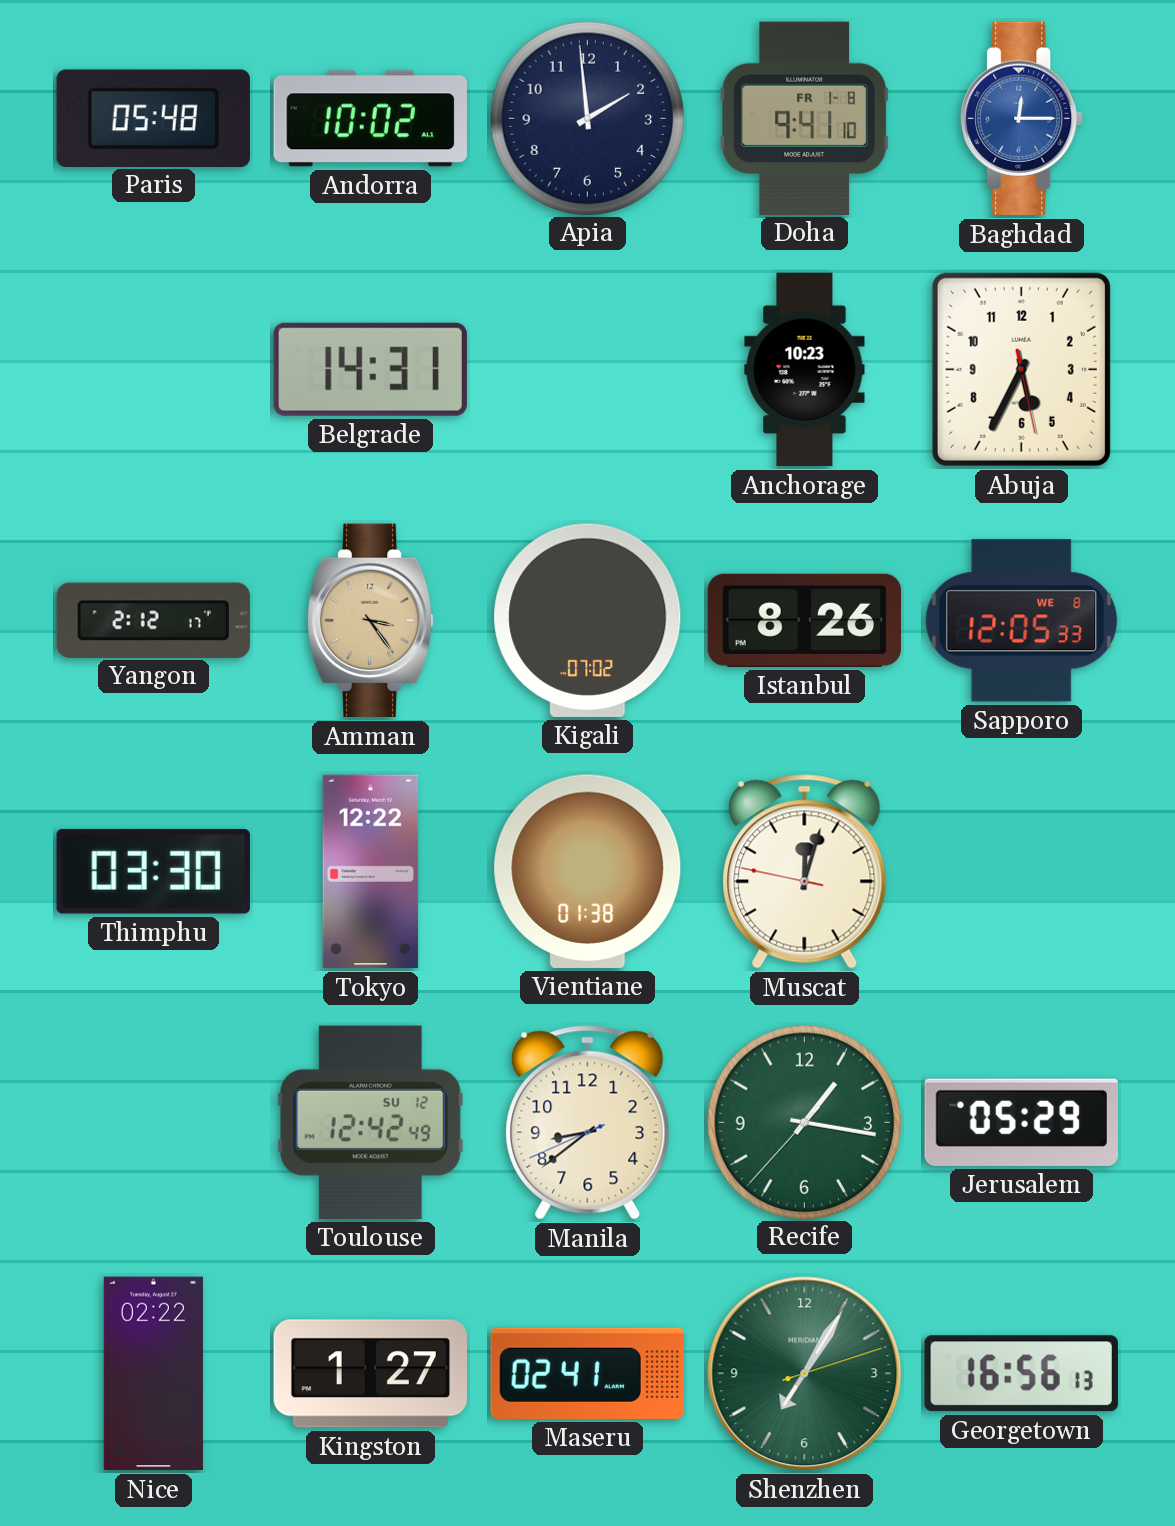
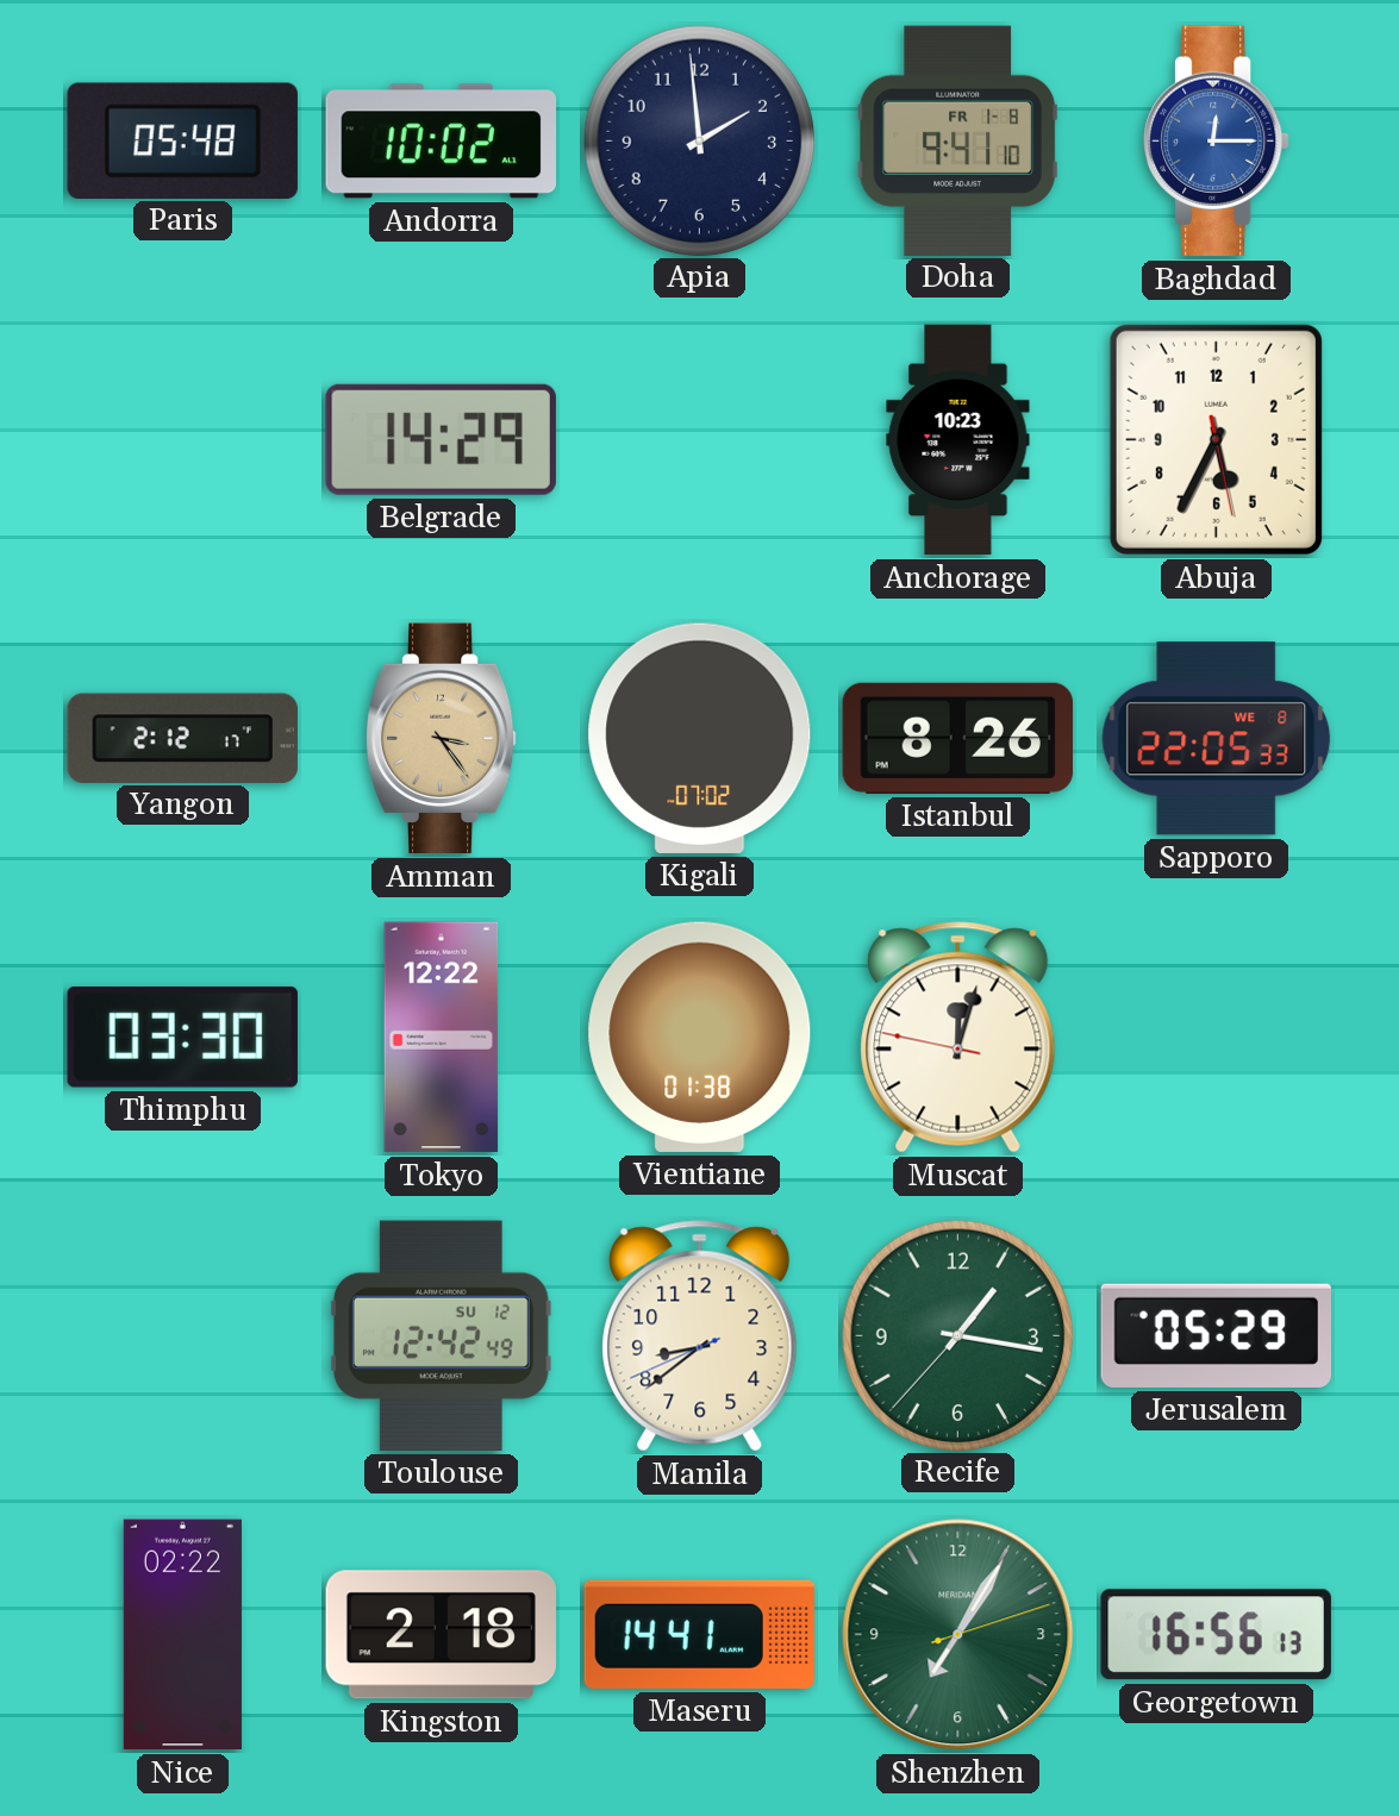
Belgrade: 14:31 -> 14:29
Sapporo: 12:05 -> 22:05
Kingston: 1:27 -> 2:18
Maseru: 02:41 -> 14:41
